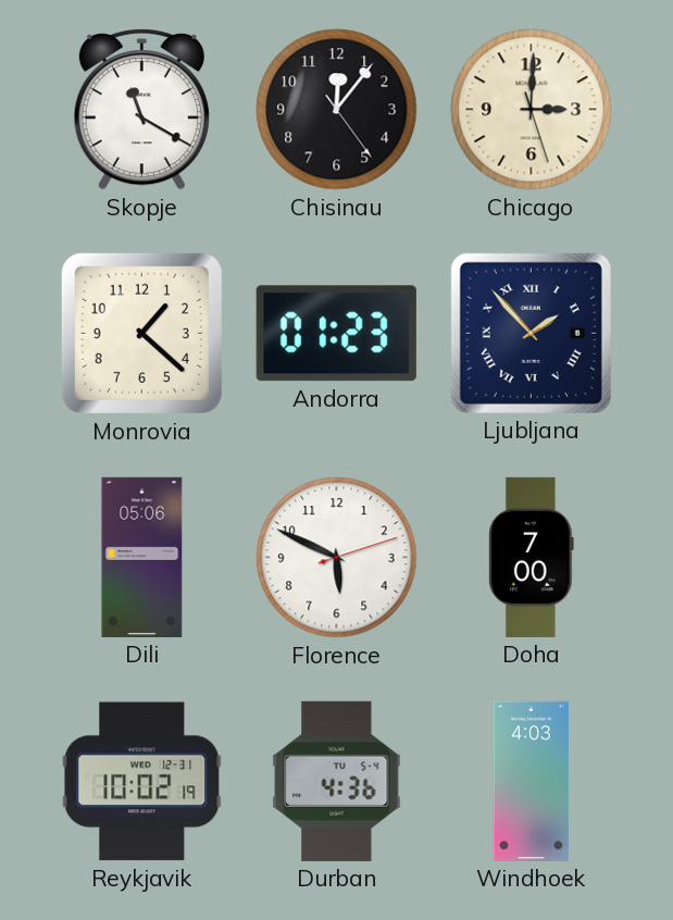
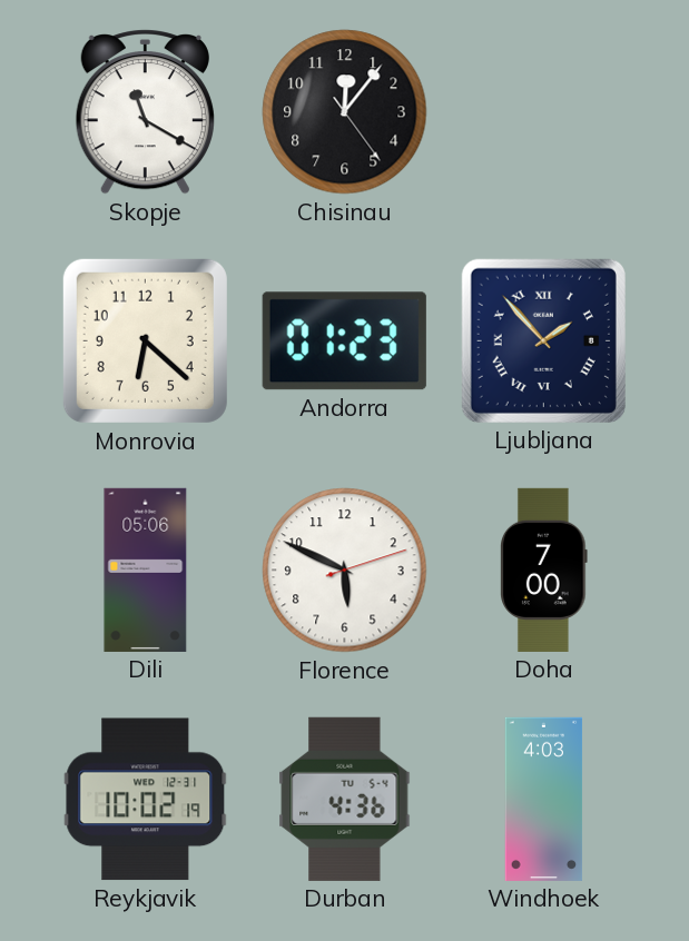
Chicago: 3:00 -> none
Monrovia: 1:22 -> 6:22
